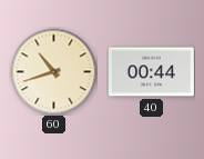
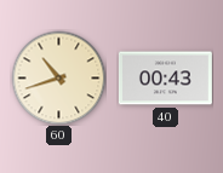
40: 00:44 -> 00:43
